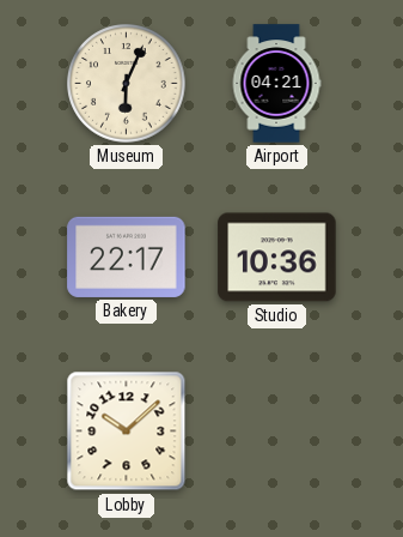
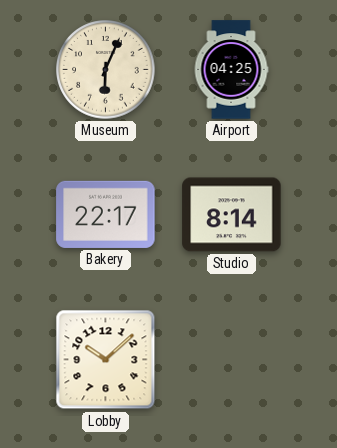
Airport: 04:21 -> 04:25
Studio: 10:36 -> 8:14
